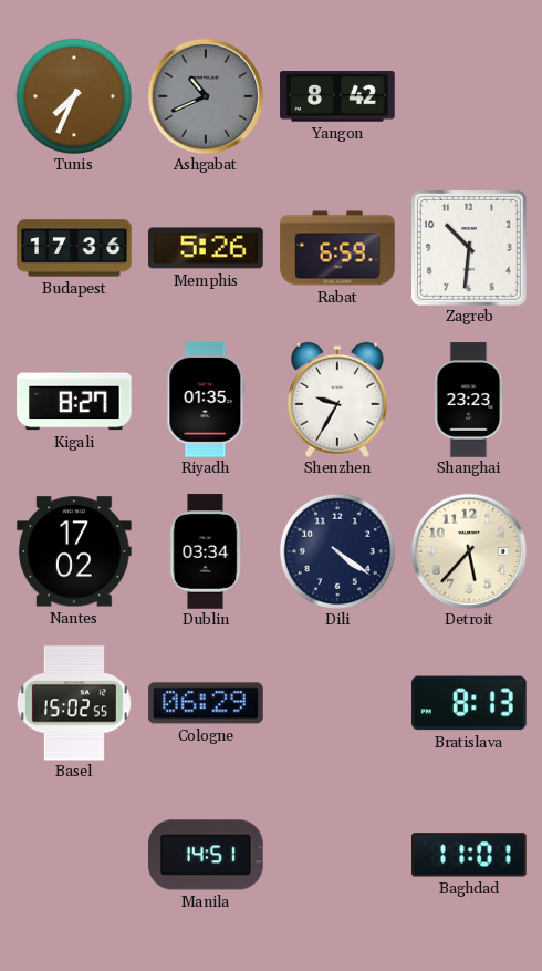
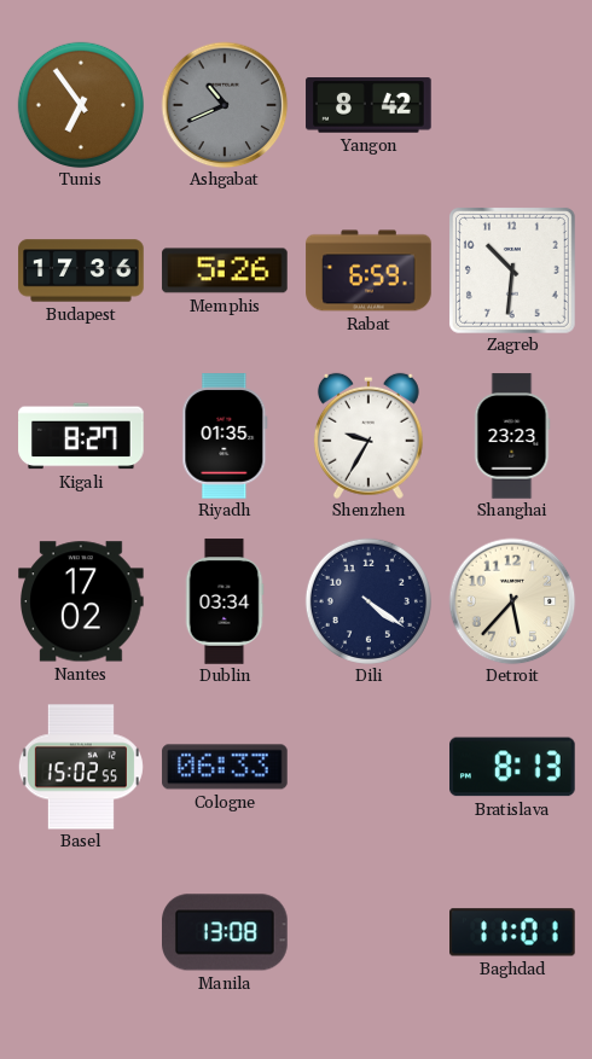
Tunis: 7:34 -> 6:54
Cologne: 06:29 -> 06:33
Manila: 14:51 -> 13:08
